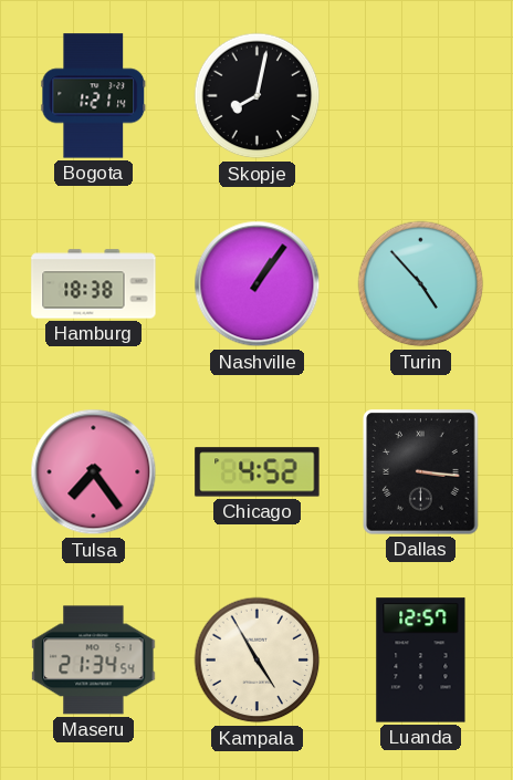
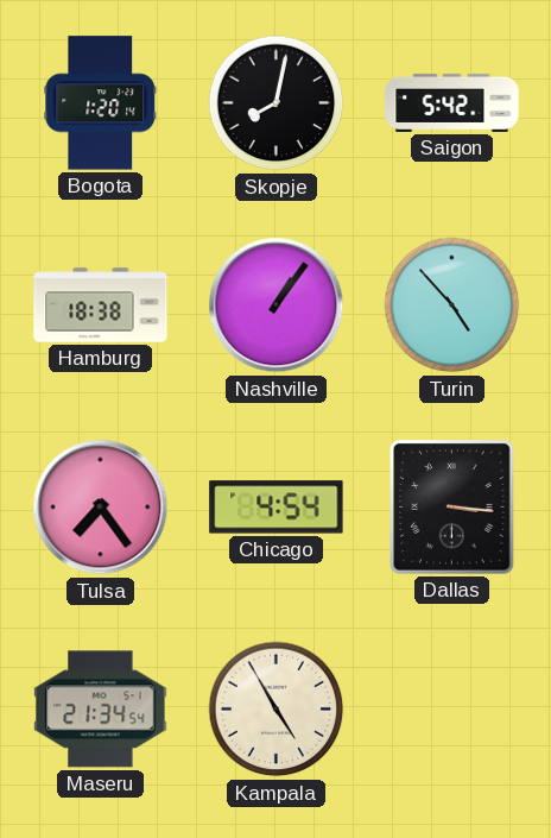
Bogota: 1:21 -> 1:20
Saigon: none -> 5:42
Chicago: 4:52 -> 4:54
Luanda: 12:57 -> none
